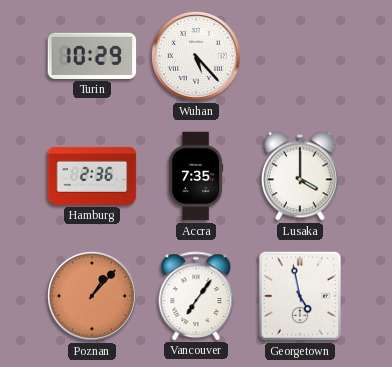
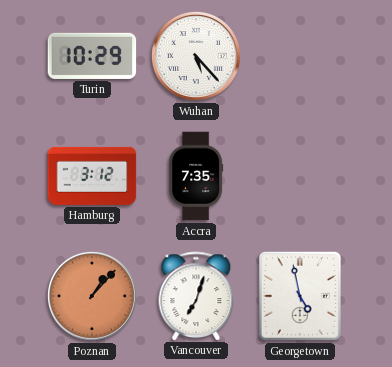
Hamburg: 2:36 -> 3:12
Lusaka: 4:00 -> none
Vancouver: 7:06 -> 7:03
